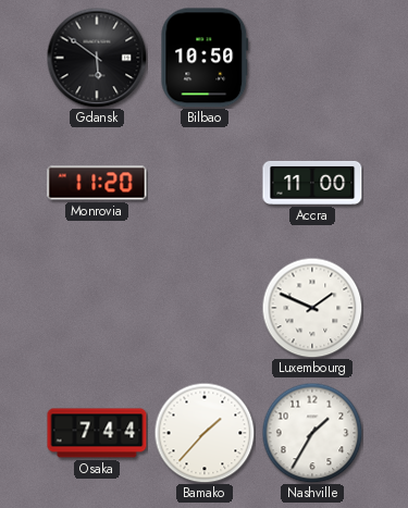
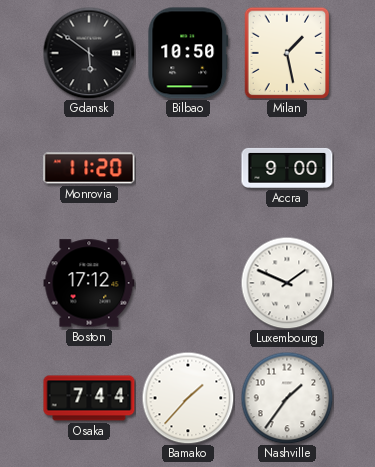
Milan: none -> 1:28
Accra: 11:00 -> 9:00
Boston: none -> 17:12
Nashville: 1:35 -> 1:36
